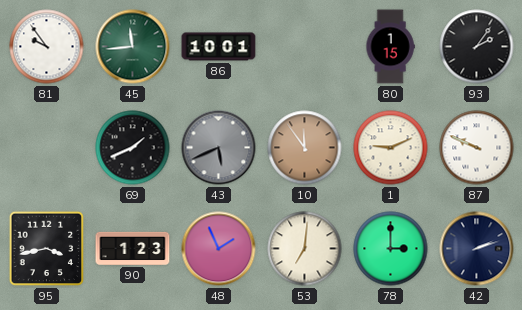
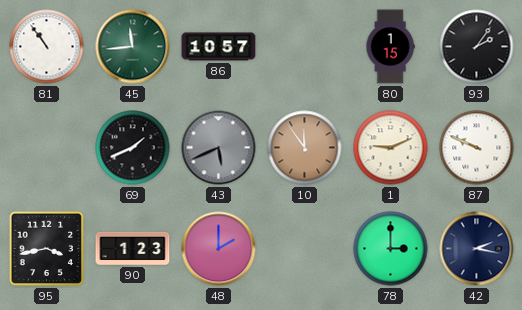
81: 9:54 -> 10:54
86: 10:01 -> 10:57
48: 1:56 -> 2:00
53: 7:01 -> none
42: 2:12 -> 2:17
